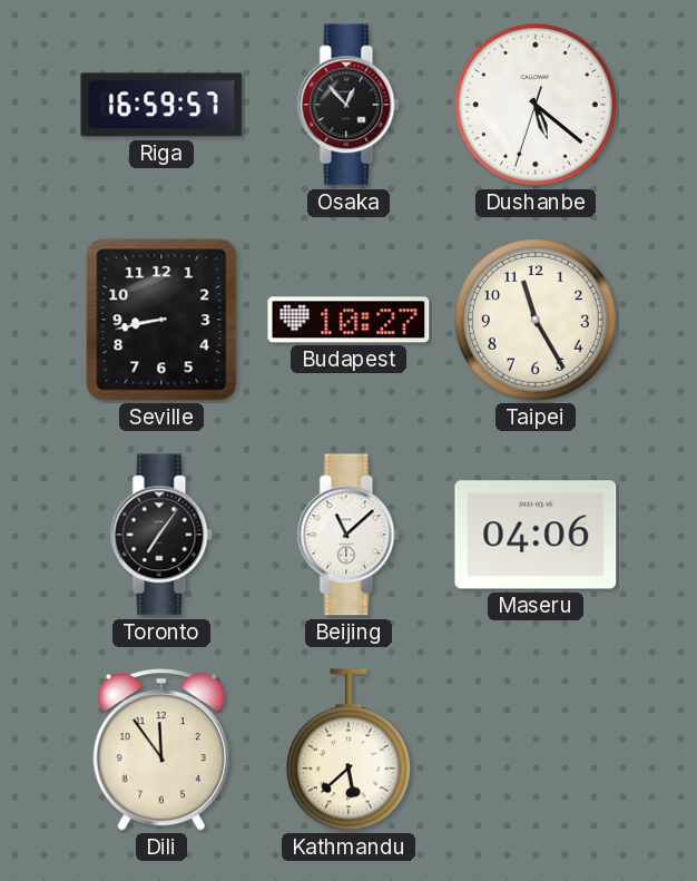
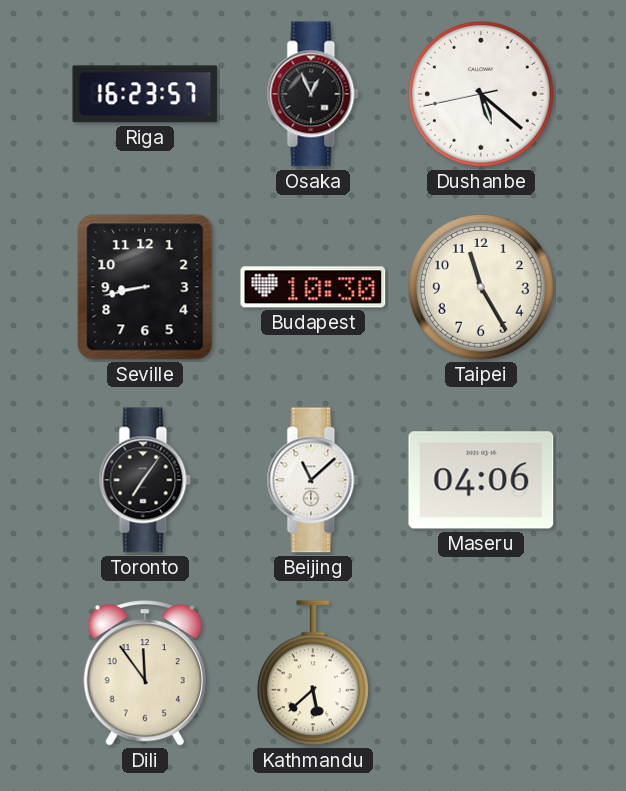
Riga: 16:59 -> 16:23
Osaka: 12:53 -> 12:56
Dushanbe: 5:21:33 -> 5:21:43
Budapest: 10:27 -> 10:30
